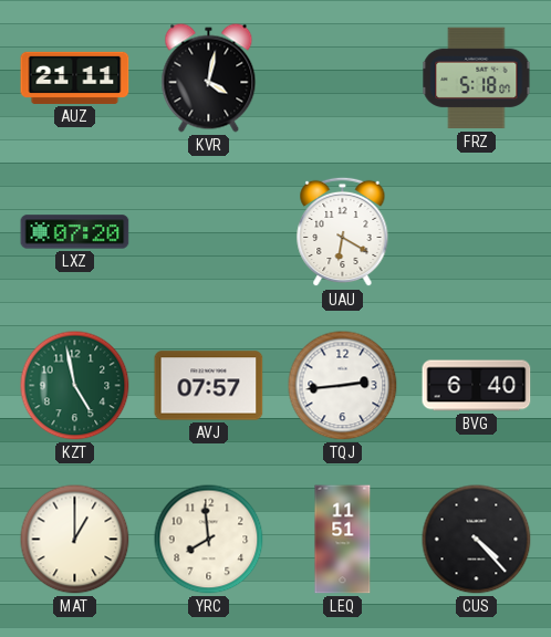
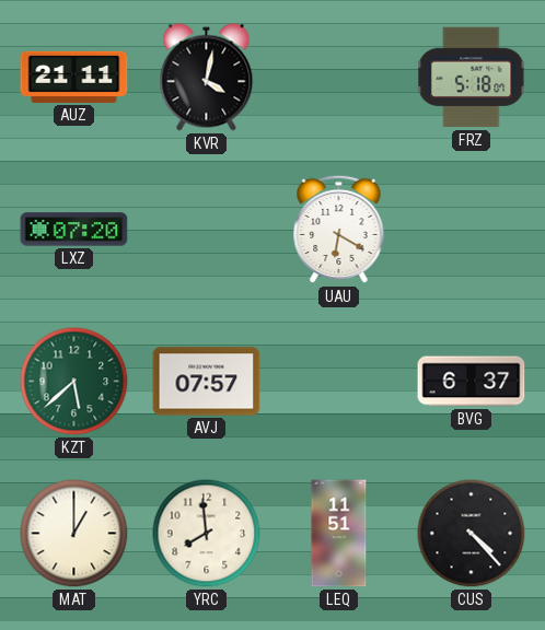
KZT: 4:58 -> 5:38
TQJ: 2:44 -> none
BVG: 6:40 -> 6:37
